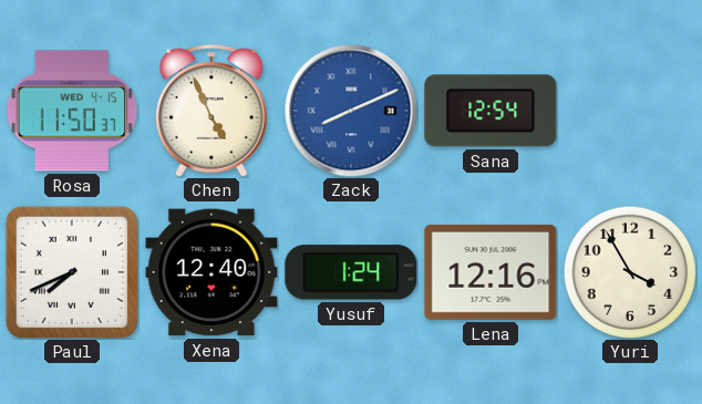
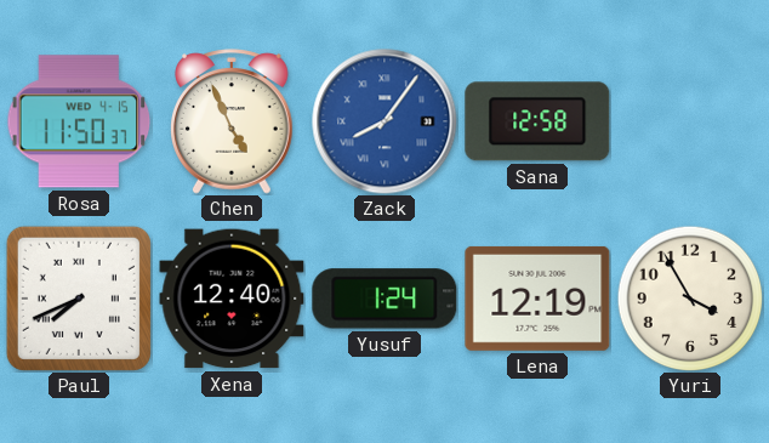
Zack: 8:11 -> 8:06
Sana: 12:54 -> 12:58
Lena: 12:16 -> 12:19
